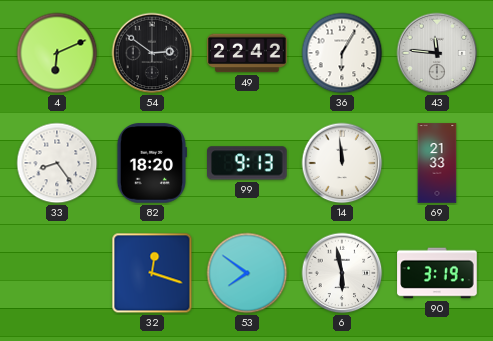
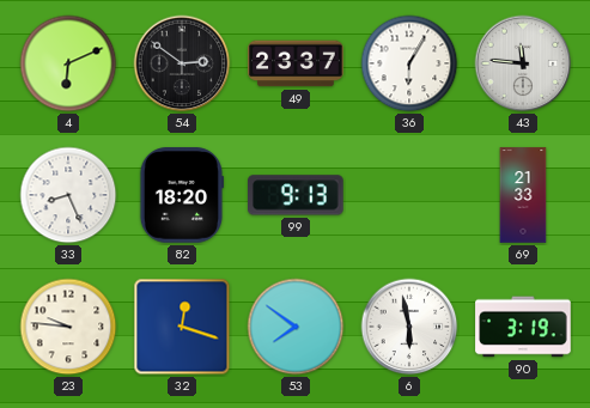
49: 22:42 -> 23:37
33: 8:24 -> 8:26
14: 11:59 -> none
23: none -> 9:46
